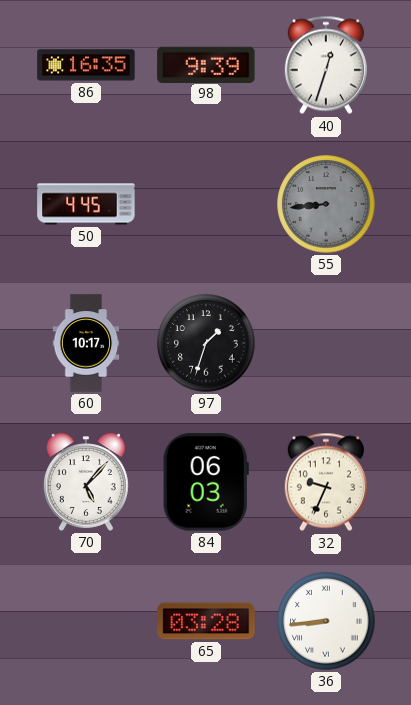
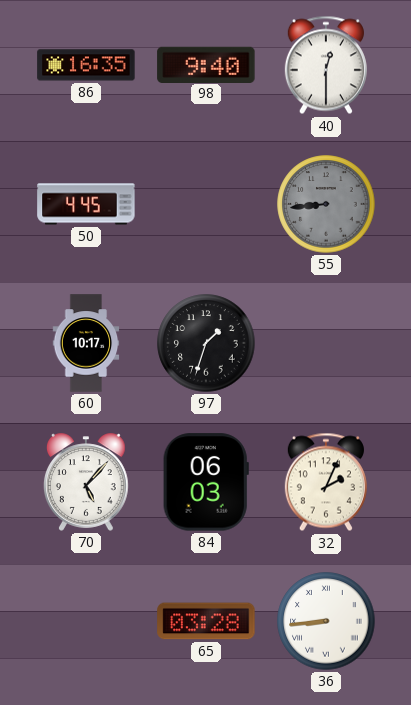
98: 9:39 -> 9:40
40: 12:33 -> 12:30
32: 9:34 -> 2:04
